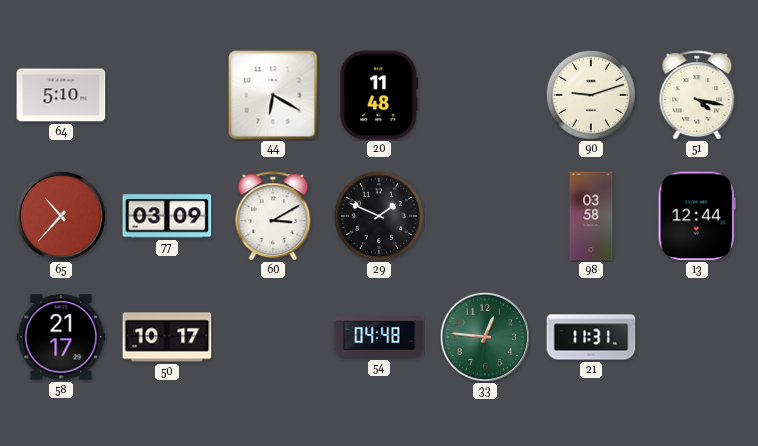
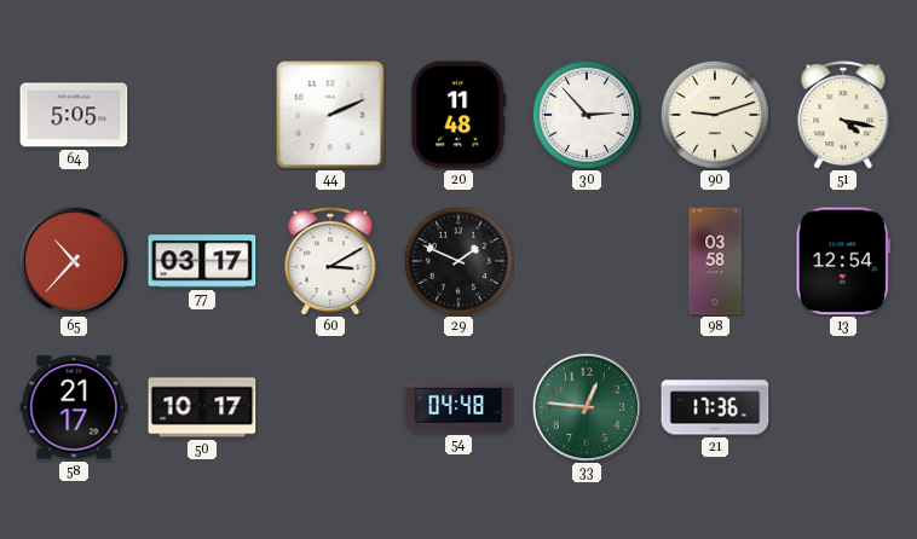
64: 5:10 -> 5:05
44: 6:20 -> 2:11
30: none -> 2:53
77: 03:09 -> 03:17
13: 12:44 -> 12:54
21: 11:31 -> 17:36
